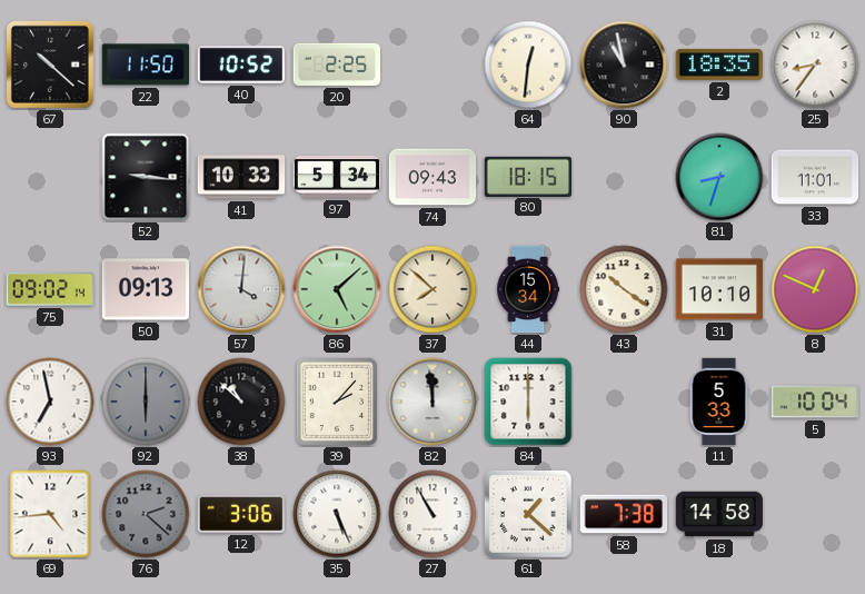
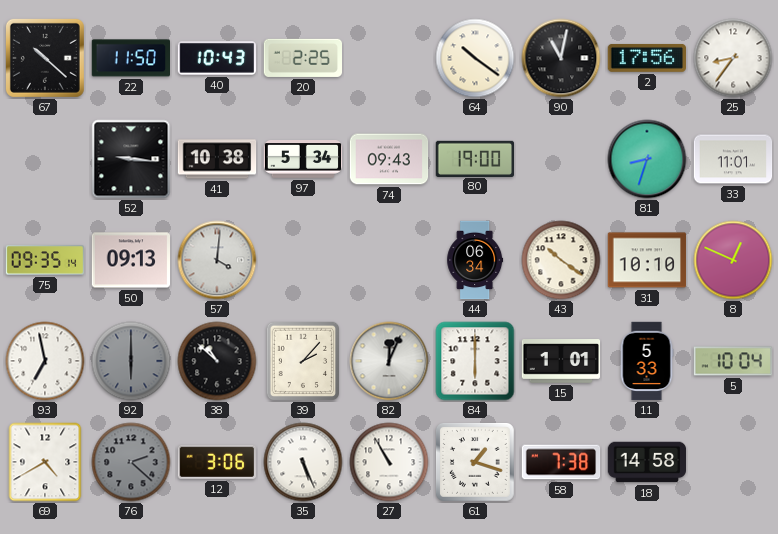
40: 10:52 -> 10:43
64: 12:31 -> 10:21
90: 10:58 -> 11:02
2: 18:35 -> 17:56
41: 10:33 -> 10:38
80: 18:15 -> 19:00
75: 09:02 -> 09:35
86: 5:08 -> none
37: 7:52 -> none
44: 15:34 -> 06:34
82: 11:59 -> 12:04
15: none -> 1:01
69: 4:44 -> 4:40
61: 1:22 -> 1:18
